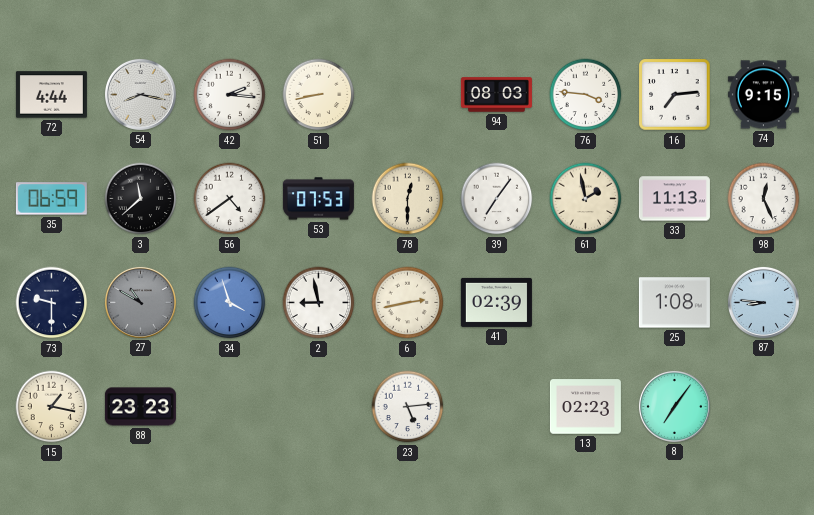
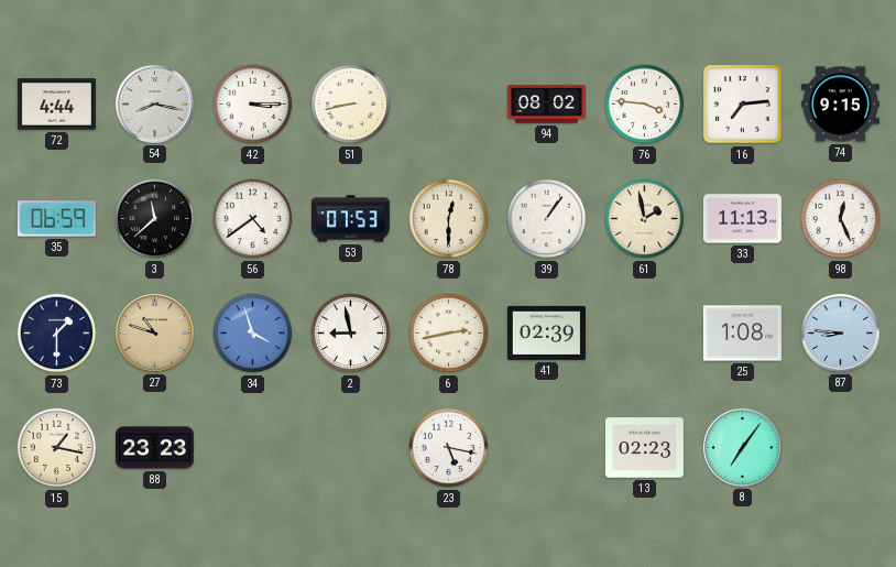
42: 2:16 -> 3:15
94: 08:03 -> 08:02
39: 7:06 -> 1:06
73: 9:30 -> 1:30
27: 10:50 -> 10:48
27 dial: grey -> champagne
23: 5:14 -> 5:17
